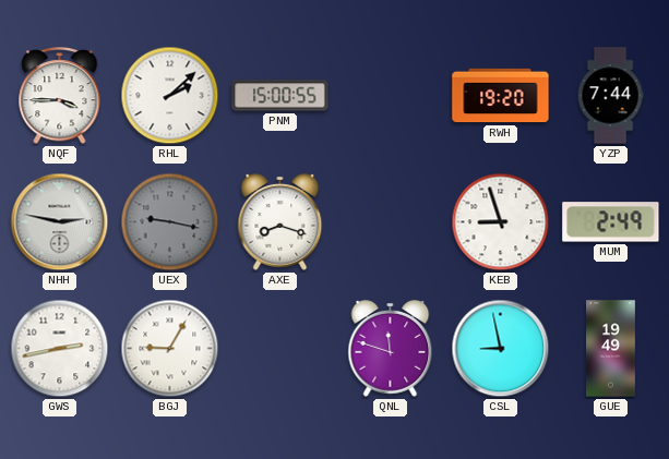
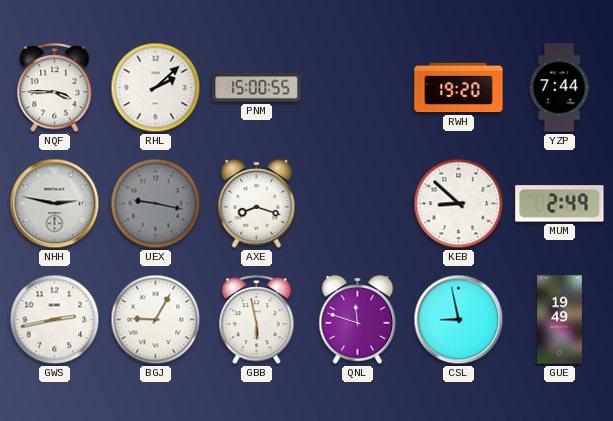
KEB: 8:57 -> 8:52
GBB: none -> 5:58
